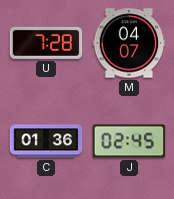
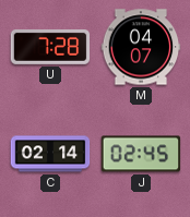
C: 01:36 -> 02:14
